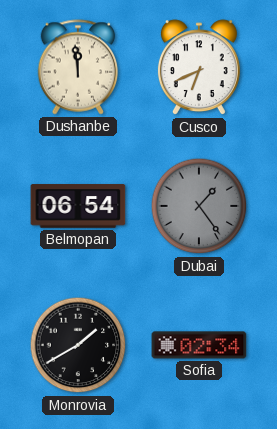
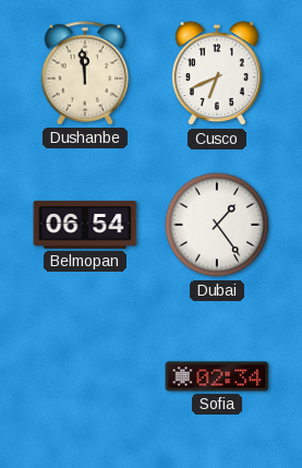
Dubai dial: grey -> white
Monrovia: 1:40 -> none
